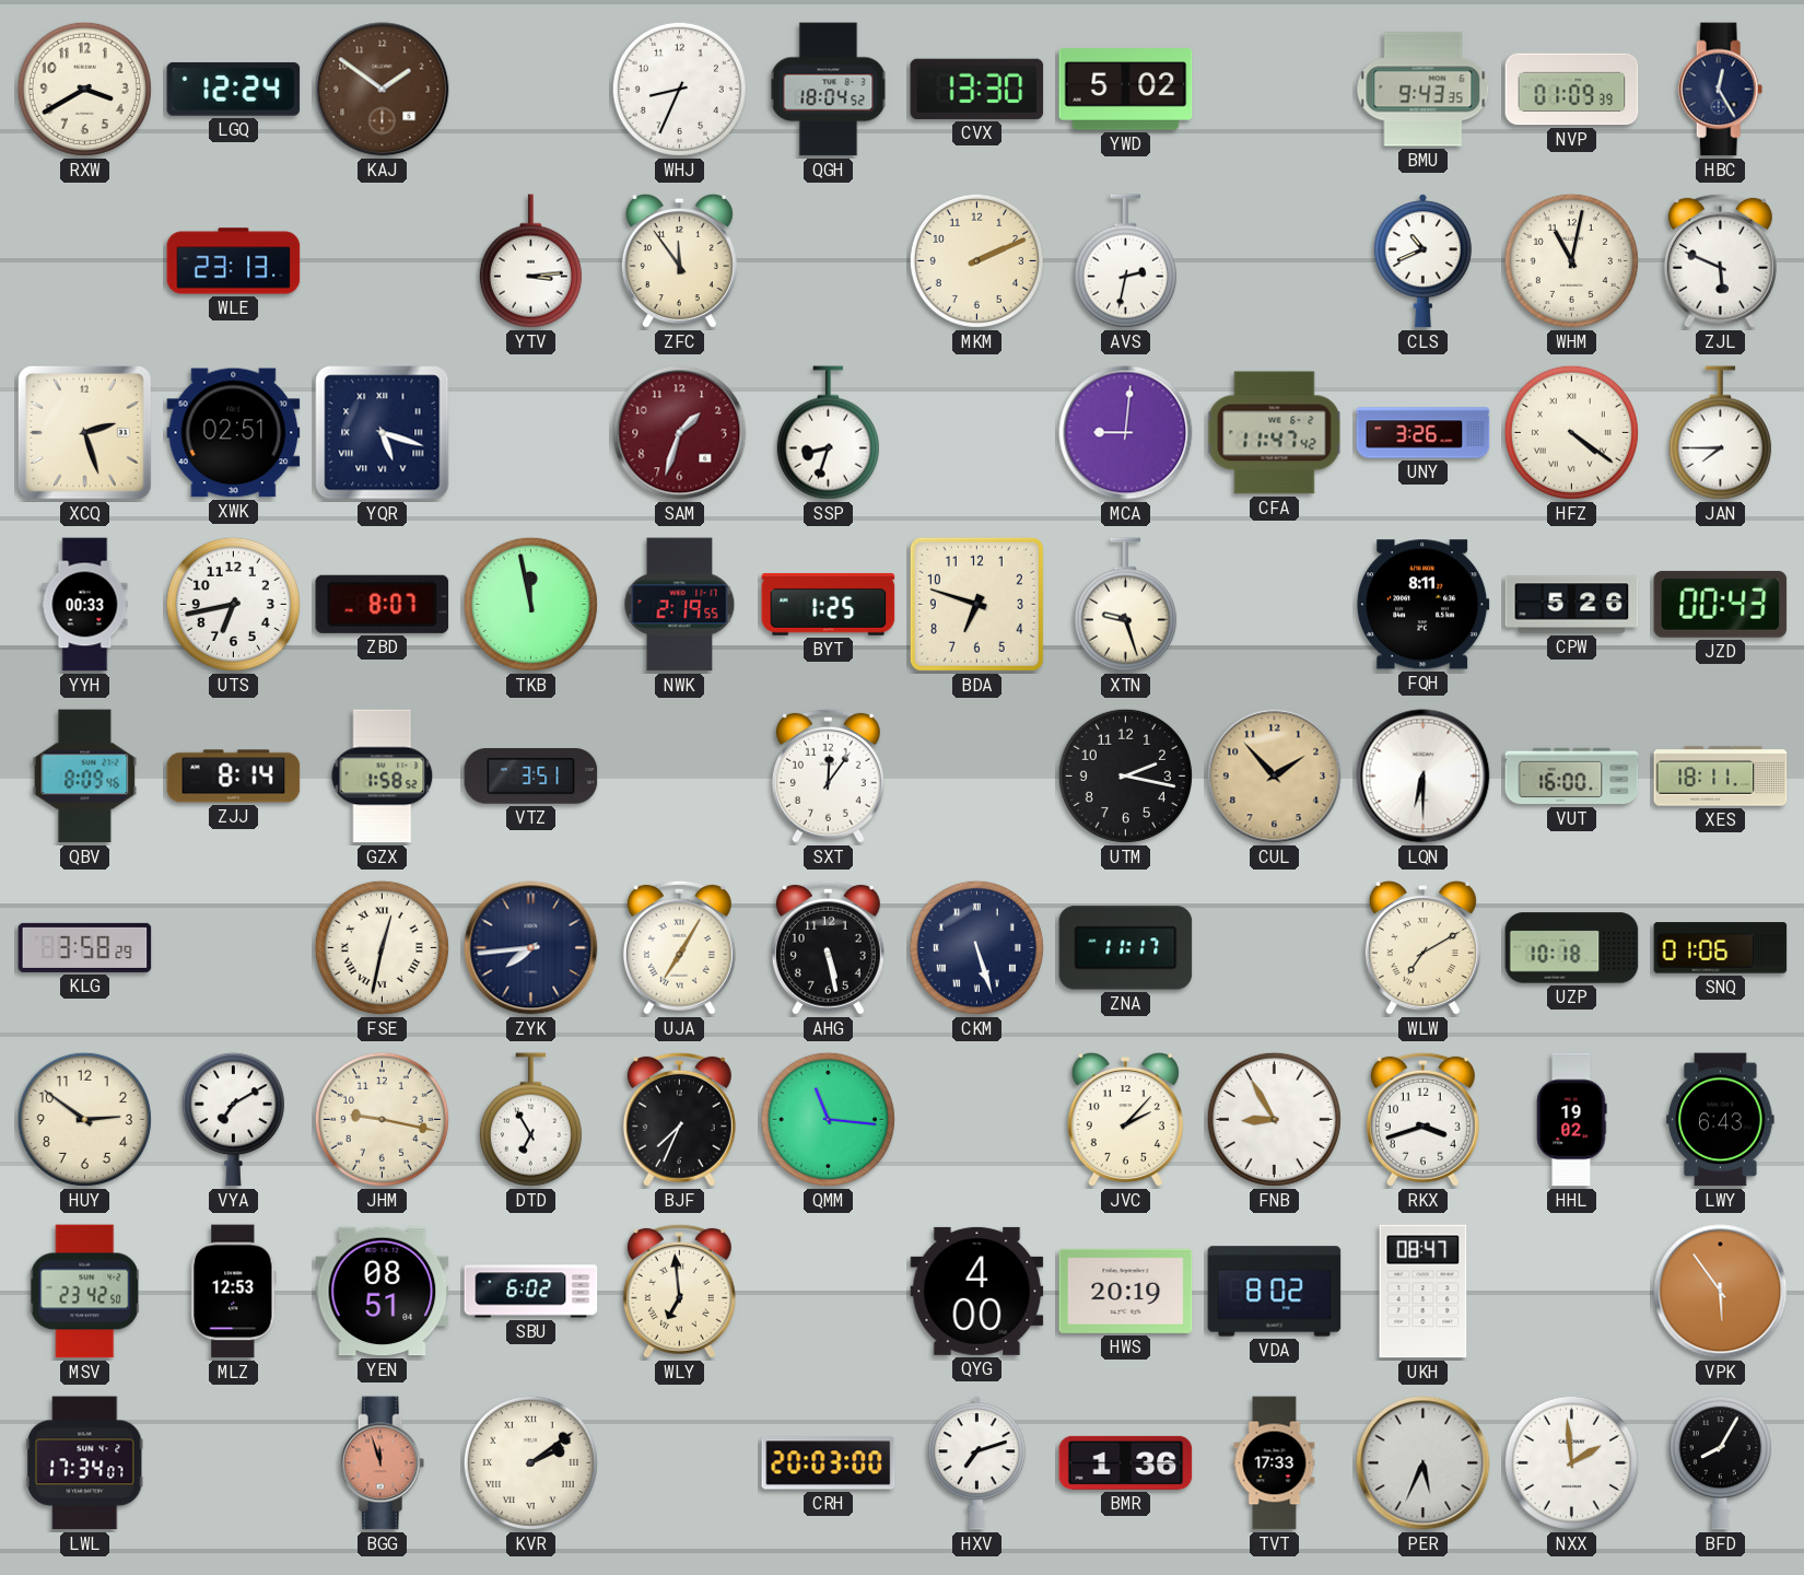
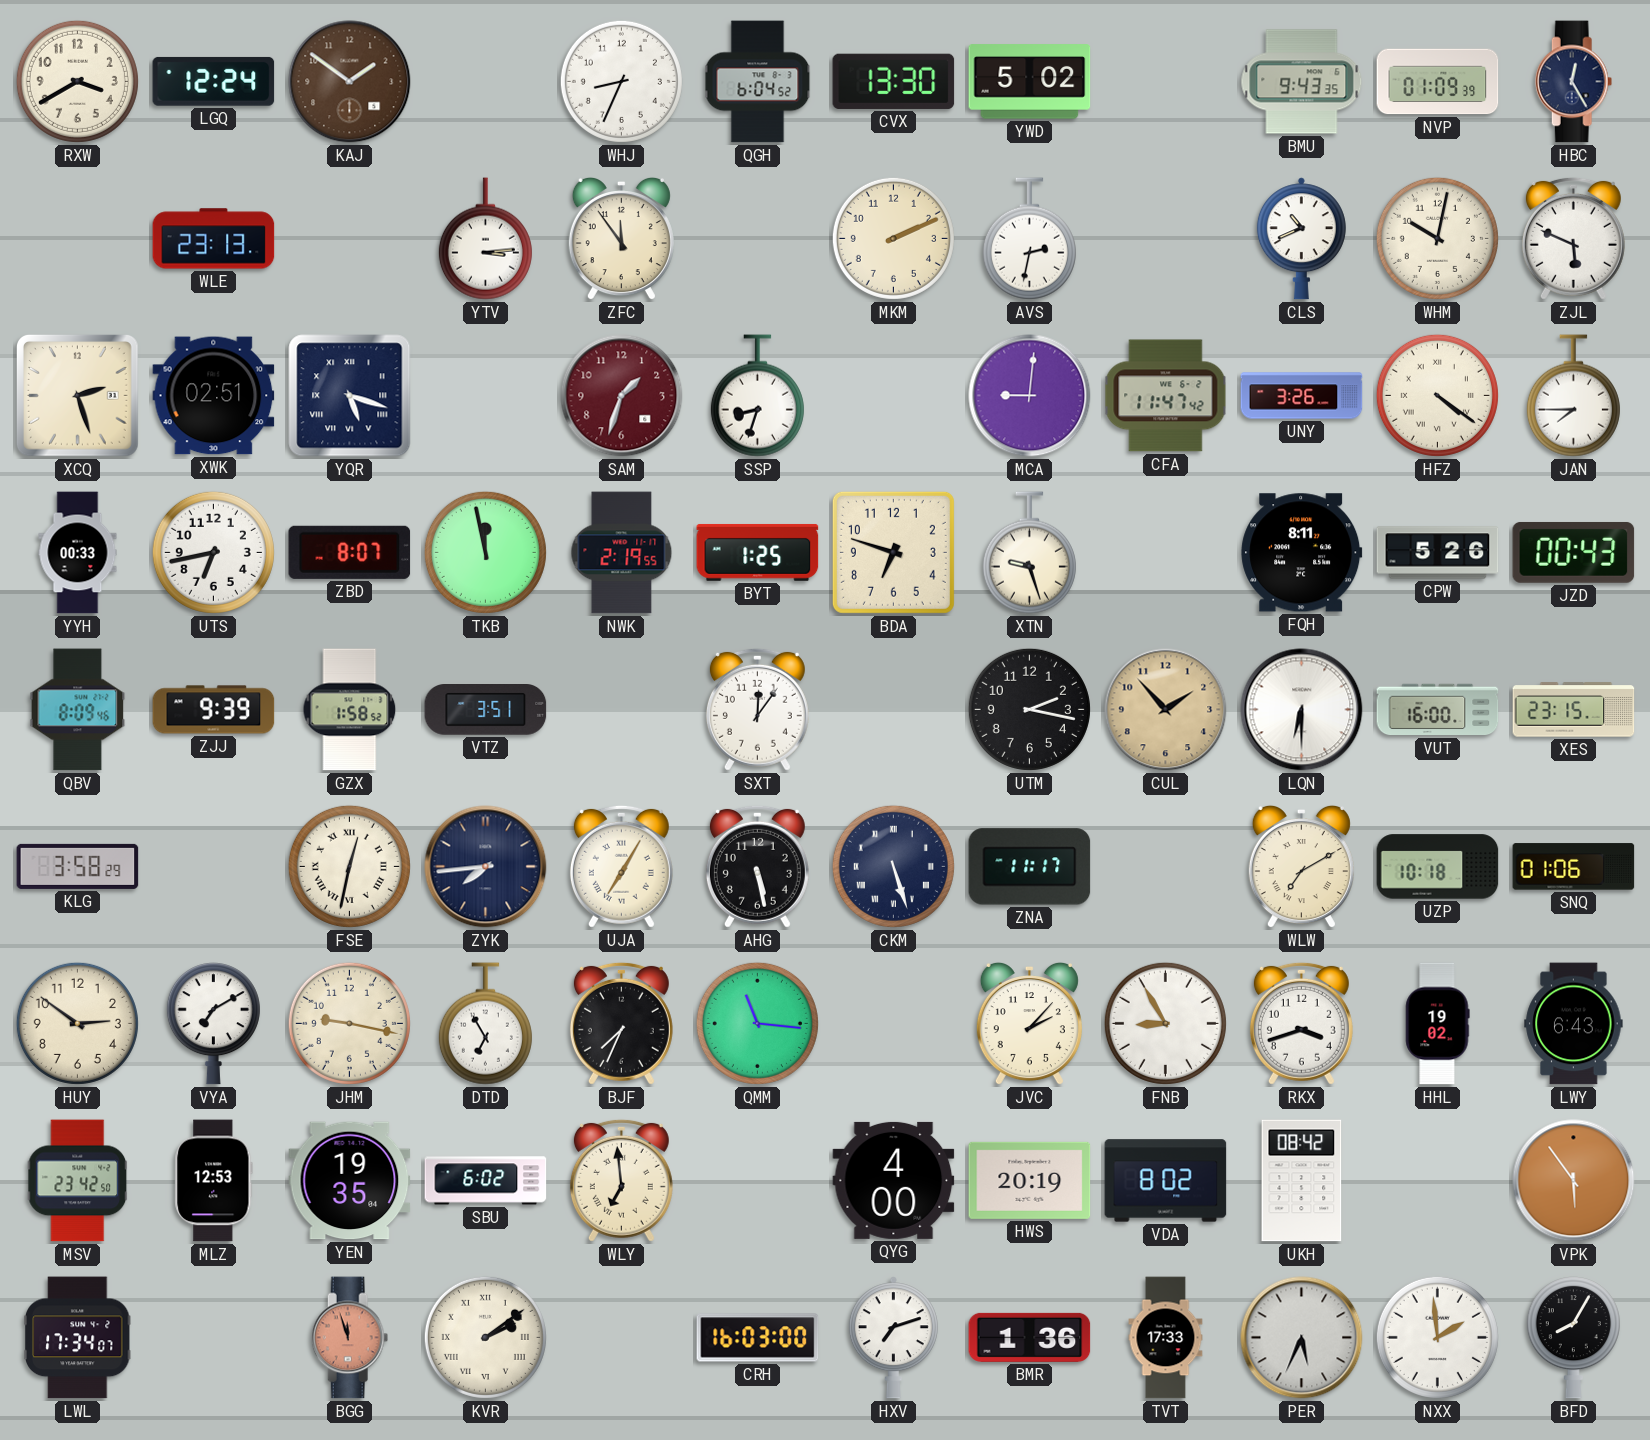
QGH: 18:04 -> 6:04
WHM: 11:02 -> 10:02
ZJJ: 8:14 -> 9:39
XES: 18:11 -> 23:15
YEN: 08:51 -> 19:35
UKH: 08:47 -> 08:42
CRH: 20:03 -> 16:03
